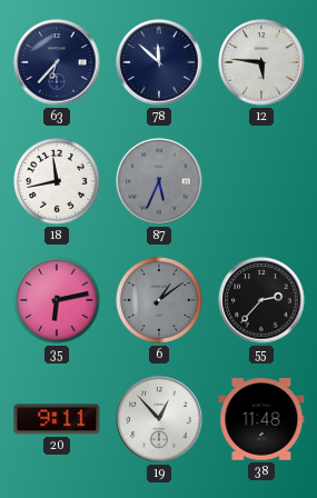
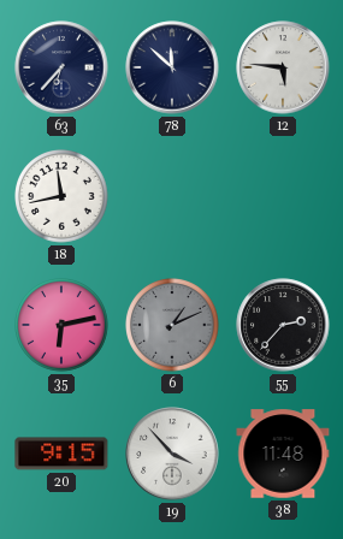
87: 5:34 -> none
6: 1:09 -> 1:11
20: 9:11 -> 9:15
19: 12:53 -> 3:53
